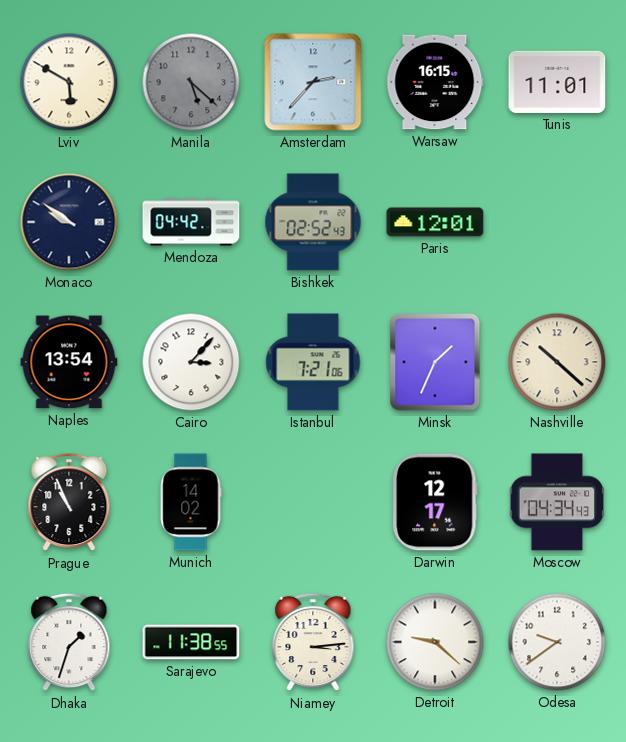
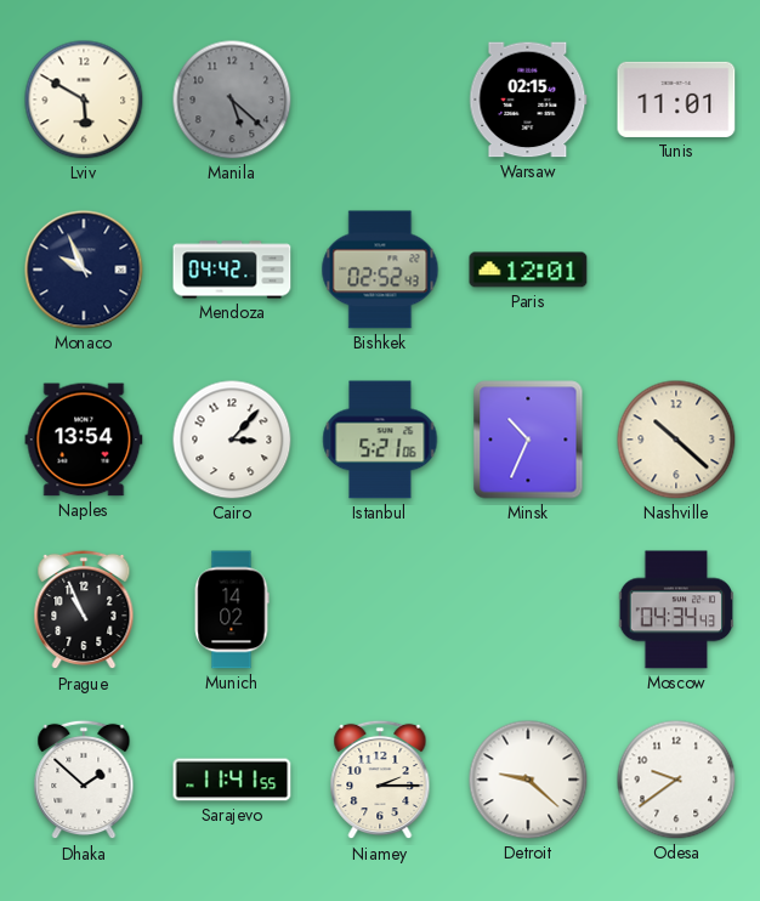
Amsterdam: 2:37 -> none
Warsaw: 16:15 -> 02:15
Monaco: 9:51 -> 9:56
Istanbul: 7:21 -> 5:21
Minsk: 1:34 -> 10:34
Darwin: 12:17 -> none
Dhaka: 1:33 -> 1:52
Sarajevo: 11:38 -> 11:41
Niamey: 3:14 -> 2:15
